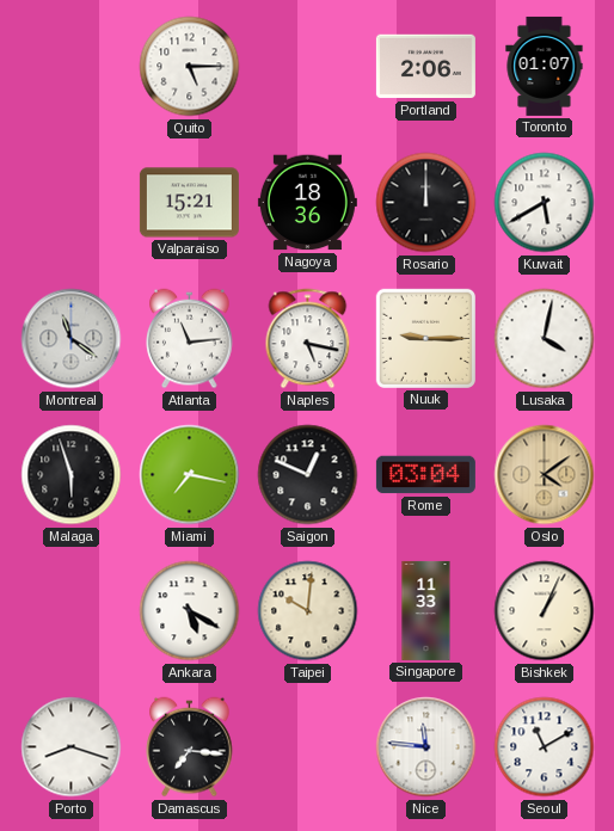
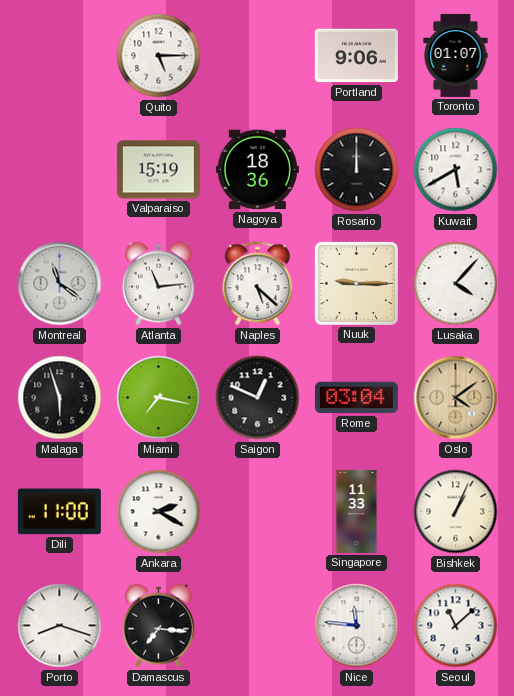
Portland: 2:06 -> 9:06
Valparaiso: 15:21 -> 15:19
Naples: 5:17 -> 5:22
Lusaka: 4:02 -> 4:07
Dili: none -> 11:00
Ankara: 5:20 -> 2:20
Taipei: 10:01 -> none
Seoul: 11:10 -> 11:08
